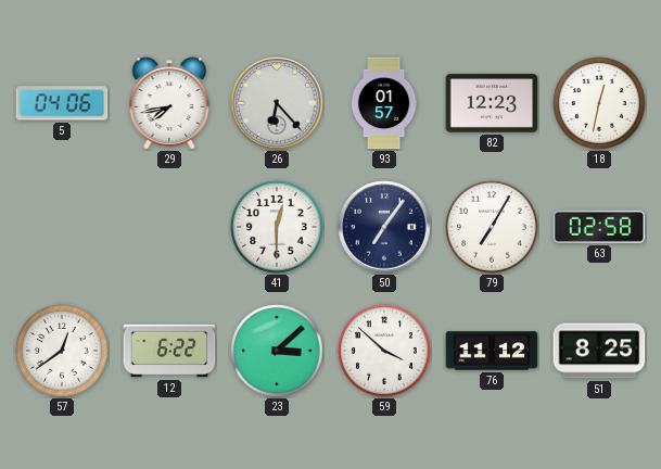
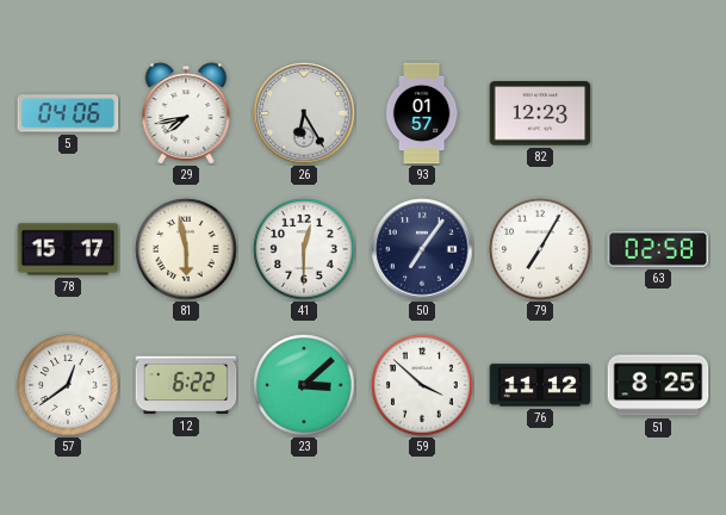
26: 6:23 -> 6:25
18: 12:32 -> none
78: none -> 15:17
81: none -> 5:58
